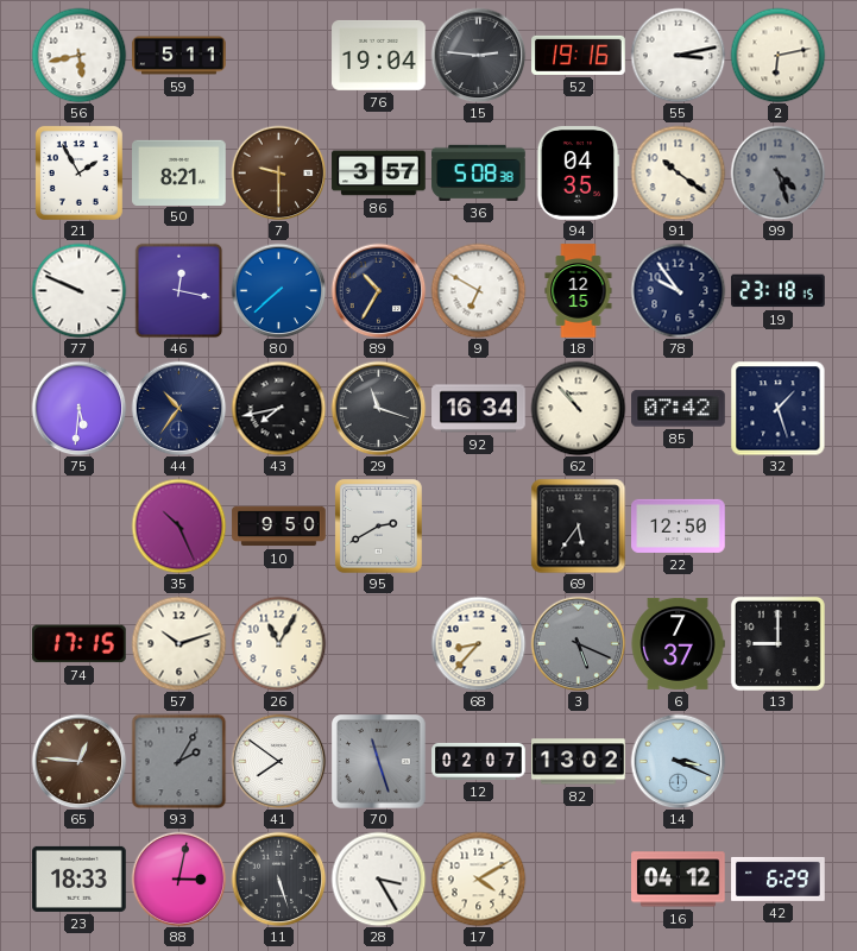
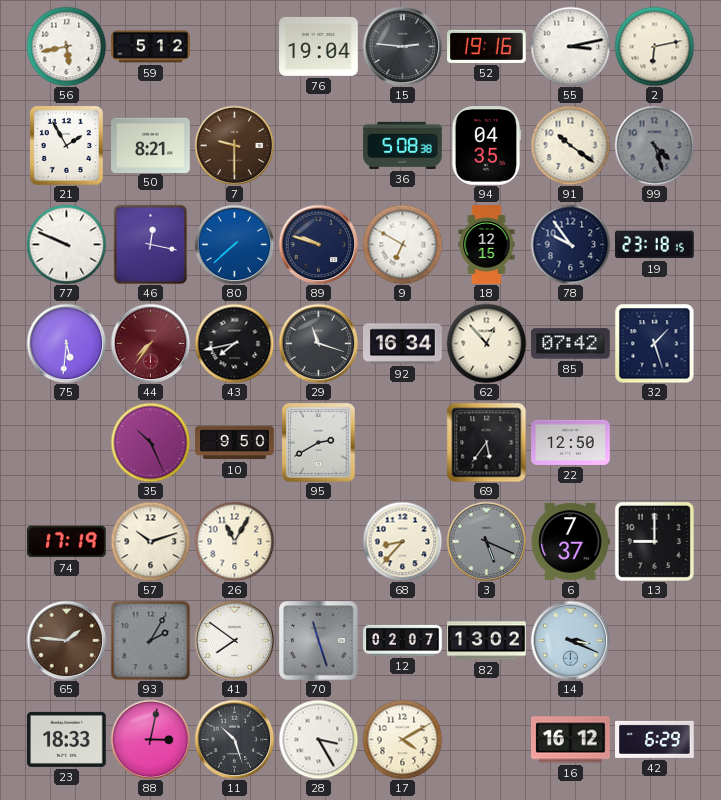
59: 5:11 -> 5:12
86: 3:57 -> none
89: 10:35 -> 9:48
44: 10:36 -> 7:36
44 dial: navy -> burgundy
62: 10:53 -> 12:53
74: 17:15 -> 17:19
65: 12:46 -> 1:46
11: 5:27 -> 10:27
16: 04:12 -> 16:12
